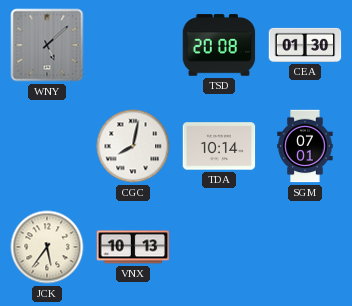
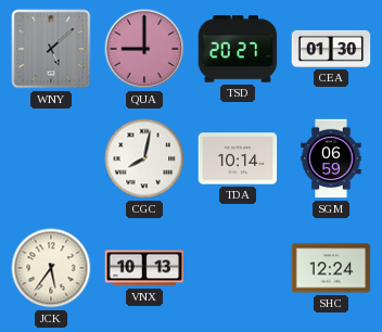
QUA: none -> 9:00
TSD: 20:08 -> 20:27
SGM: 07:01 -> 06:59
SHC: none -> 12:24
